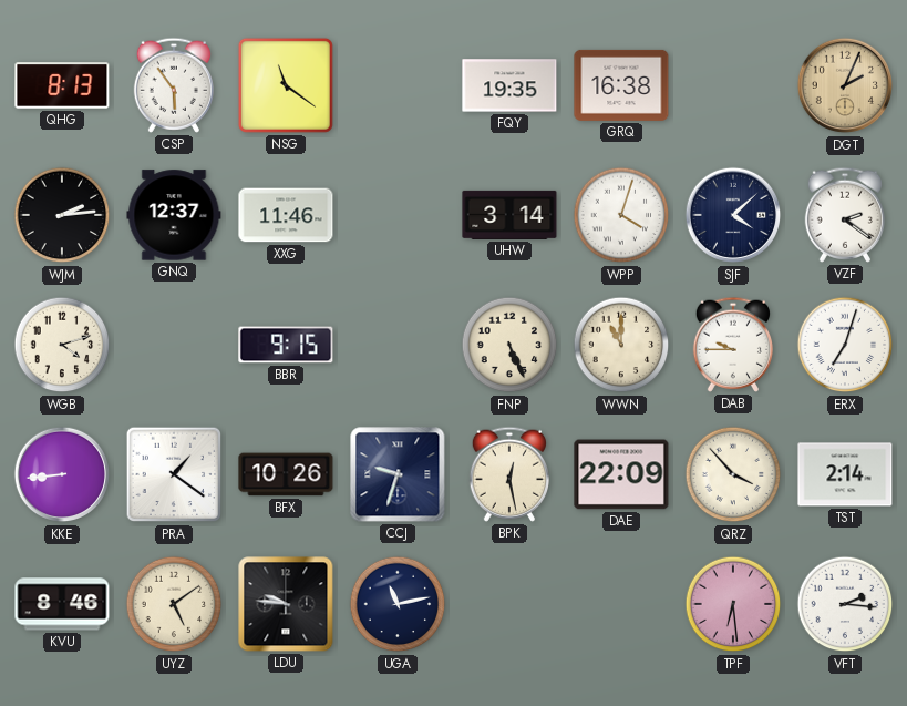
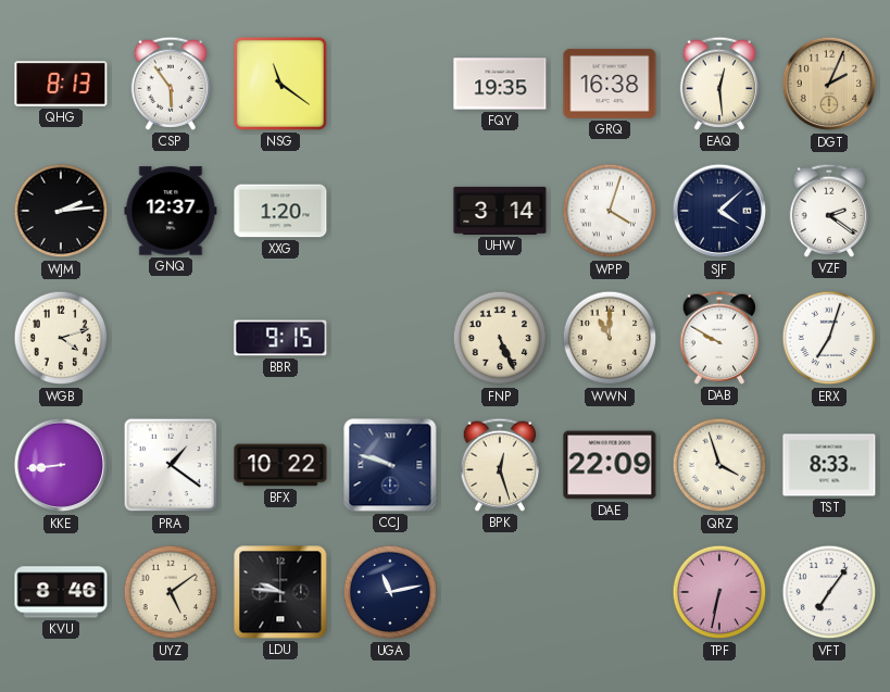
EAQ: none -> 12:29
XXG: 11:46 -> 1:20
DAB: 9:45 -> 9:50
BFX: 10:26 -> 10:22
CCJ: 9:33 -> 9:48
BPK: 12:28 -> 12:27
QRZ: 3:53 -> 3:57
TST: 2:14 -> 8:33
TPF: 6:29 -> 6:32
VFT: 2:16 -> 7:06
